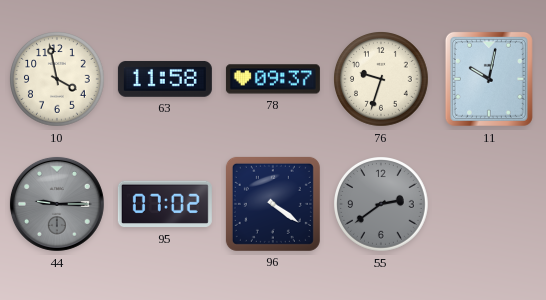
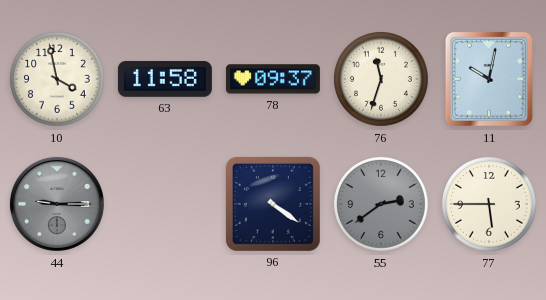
76: 9:33 -> 11:33
95: 07:02 -> none
77: none -> 5:45
